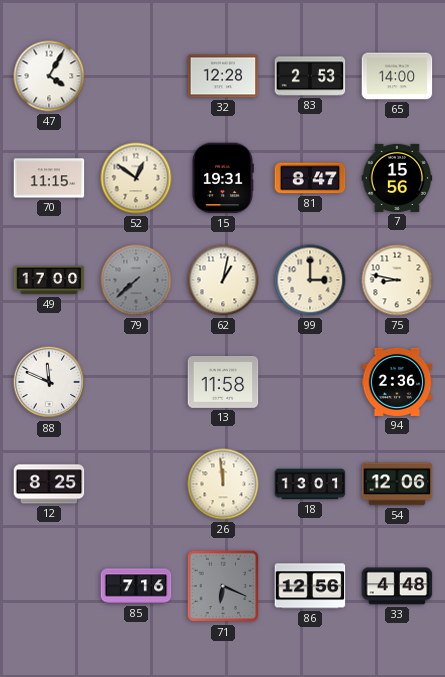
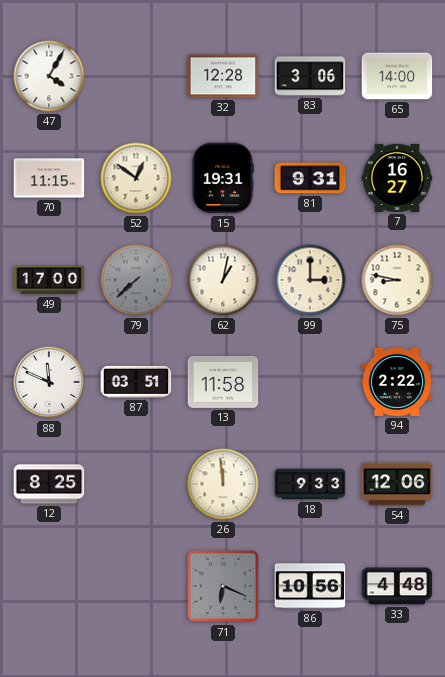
83: 2:53 -> 3:06
81: 8:47 -> 9:31
7: 15:56 -> 16:27
87: none -> 03:51
94: 2:36 -> 2:22
18: 13:01 -> 9:33
85: 7:16 -> none
86: 12:56 -> 10:56
